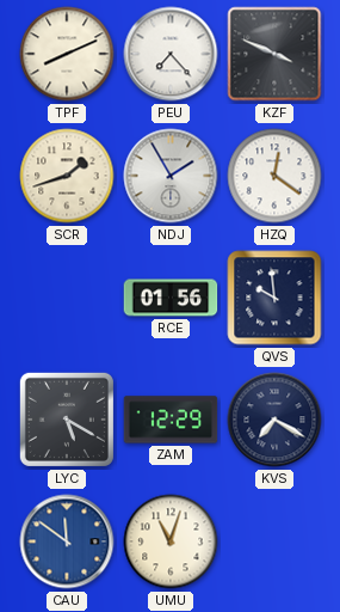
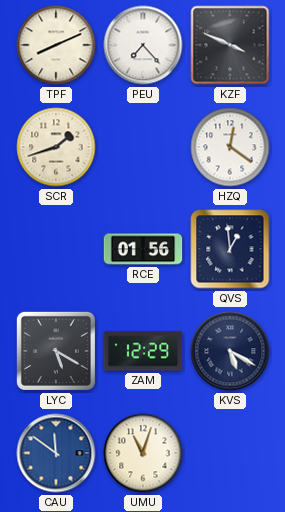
NDJ: 1:55 -> none
QVS: 9:59 -> 12:59
KVS: 7:20 -> 5:20
